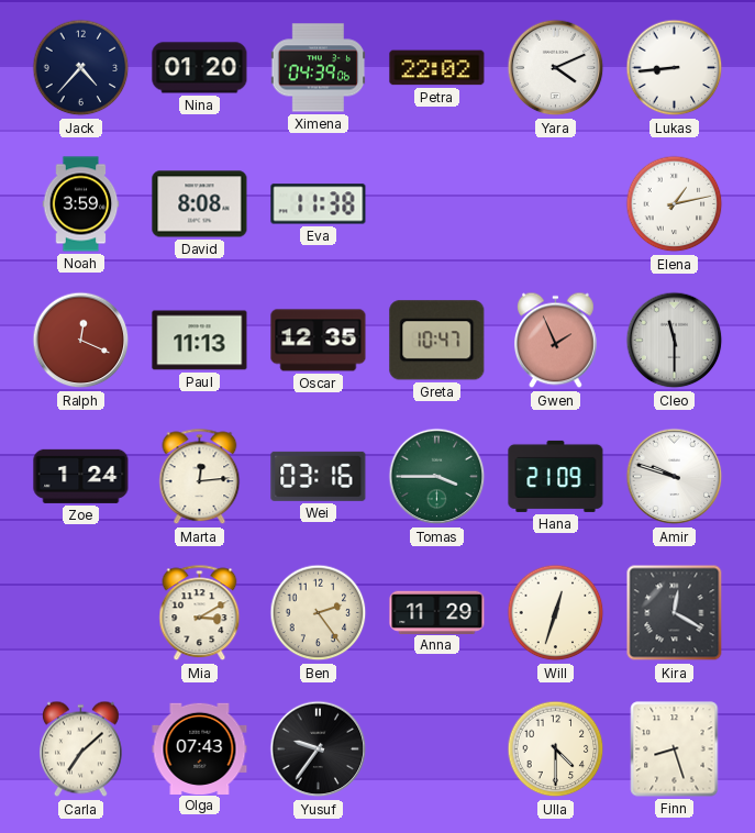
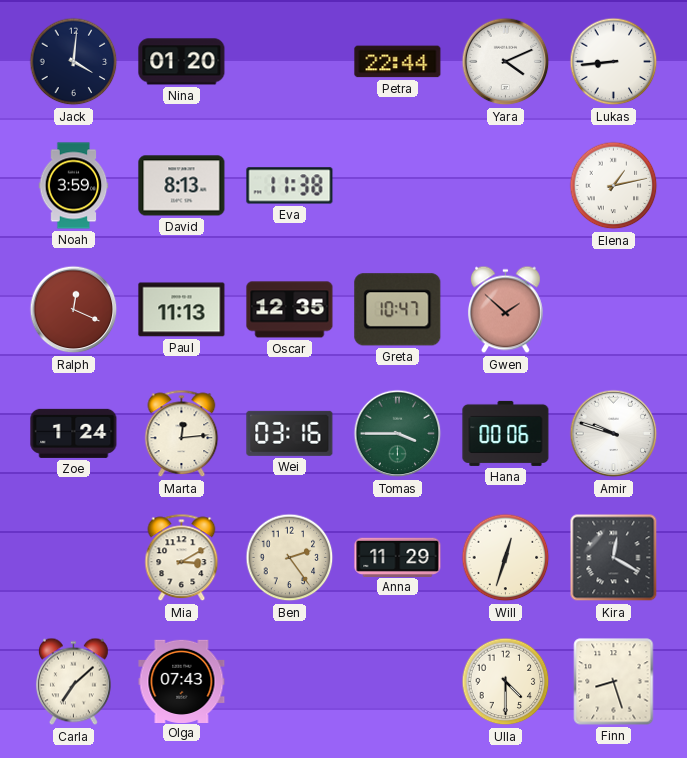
Jack: 4:37 -> 4:01
Ximena: 04:39 -> none
Petra: 22:02 -> 22:44
David: 8:08 -> 8:13
Gwen: 1:56 -> 1:52
Cleo: 11:30 -> none
Hana: 21:09 -> 00:06
Yusuf: 9:36 -> none
